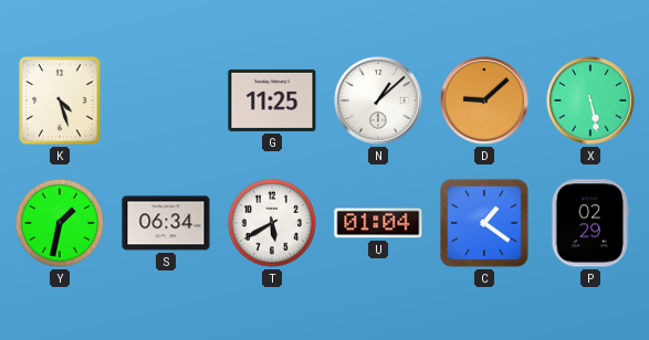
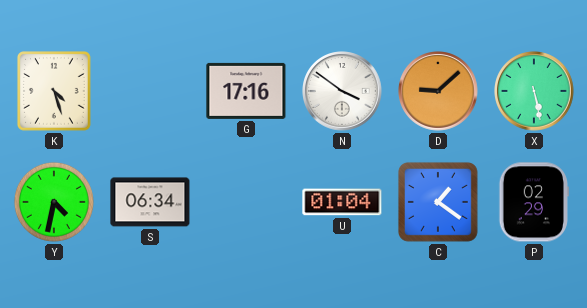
G: 11:25 -> 17:16
N: 1:08 -> 3:51
Y: 1:32 -> 4:32
T: 5:40 -> none
